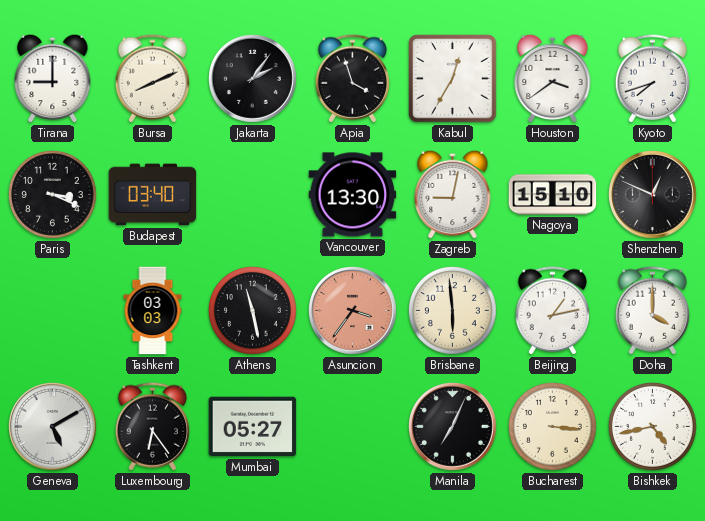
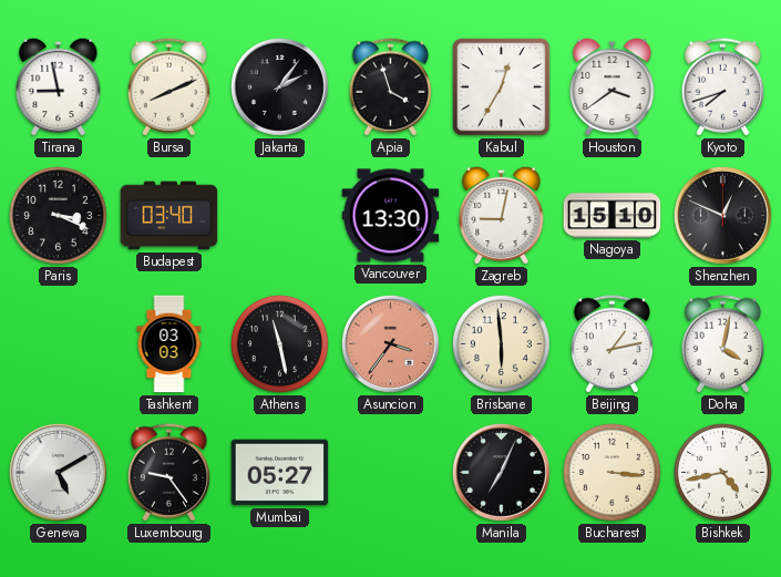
Tirana: 9:00 -> 8:58
Doha: 4:00 -> 4:02
Luxembourg: 6:24 -> 9:24
